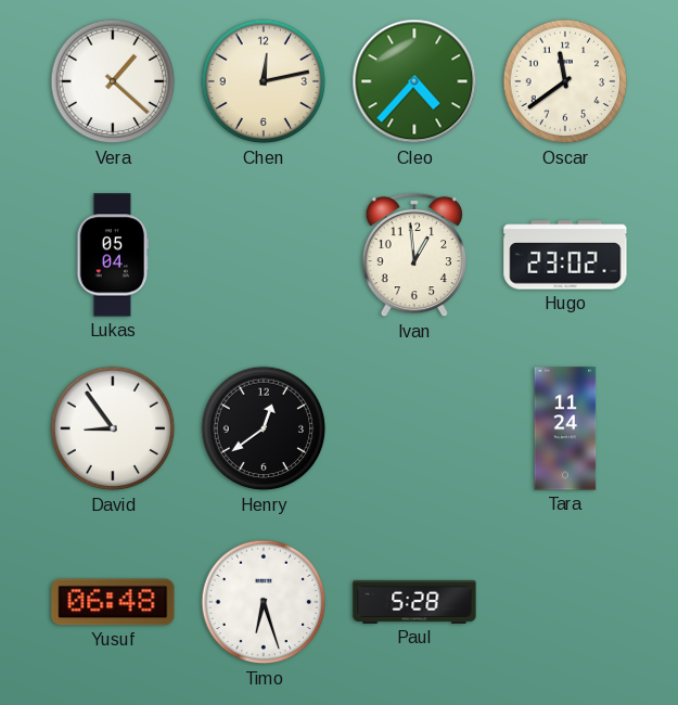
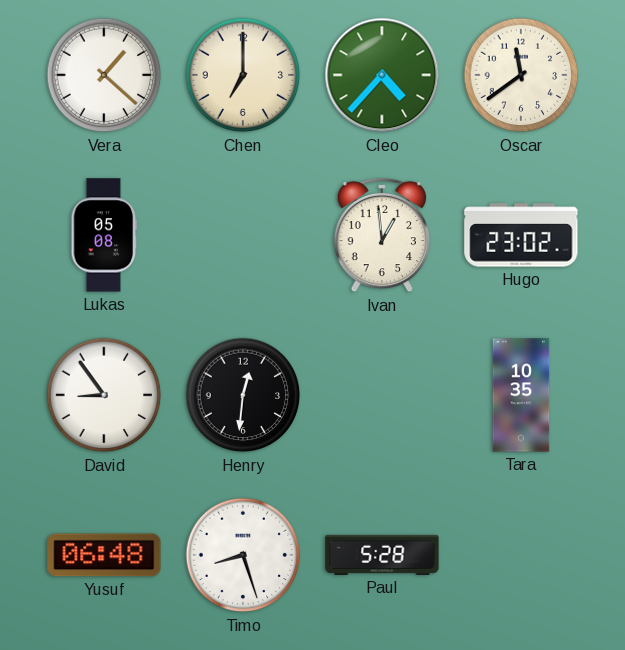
Chen: 12:13 -> 7:00
Lukas: 05:04 -> 05:08
Henry: 12:39 -> 12:31
Tara: 11:24 -> 10:35
Timo: 6:27 -> 8:27
